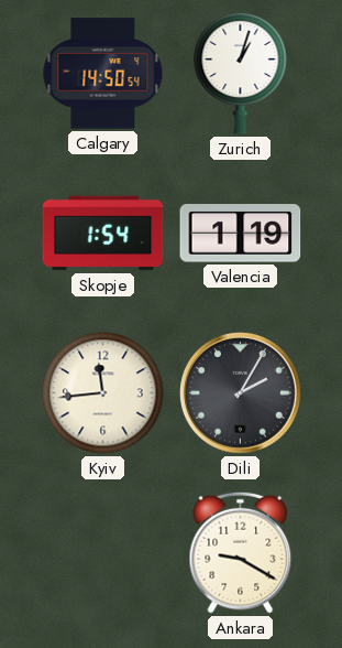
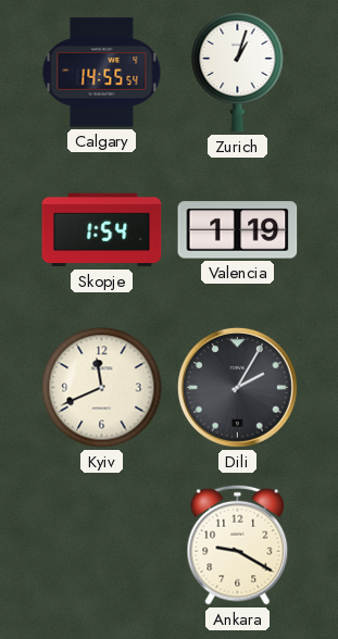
Calgary: 14:50 -> 14:55
Kyiv: 11:44 -> 11:41
